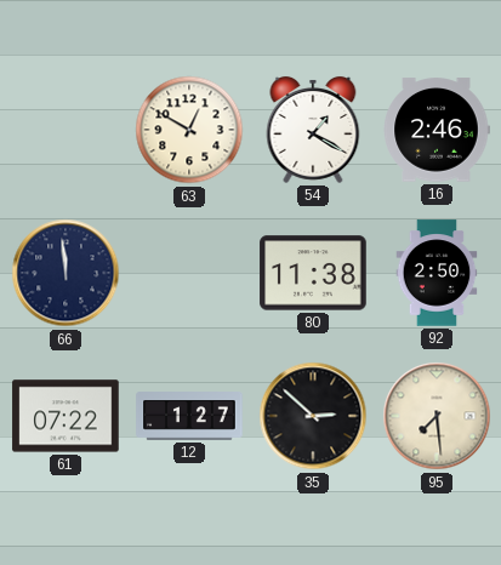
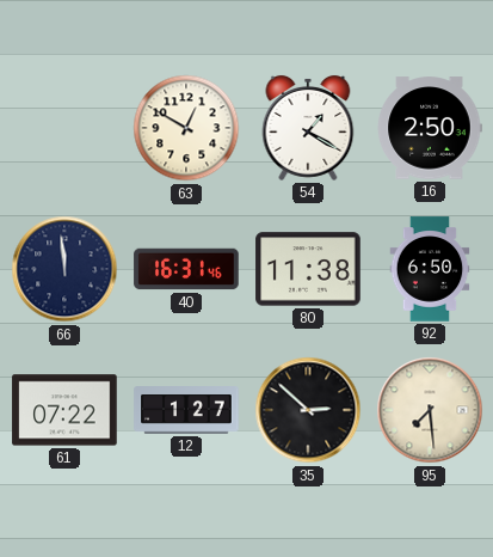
16: 2:46 -> 2:50
40: none -> 16:31
92: 2:50 -> 6:50
